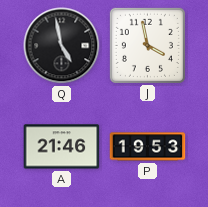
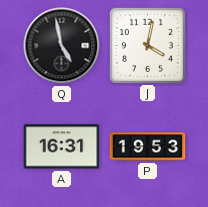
J: 3:58 -> 4:02
A: 21:46 -> 16:31
